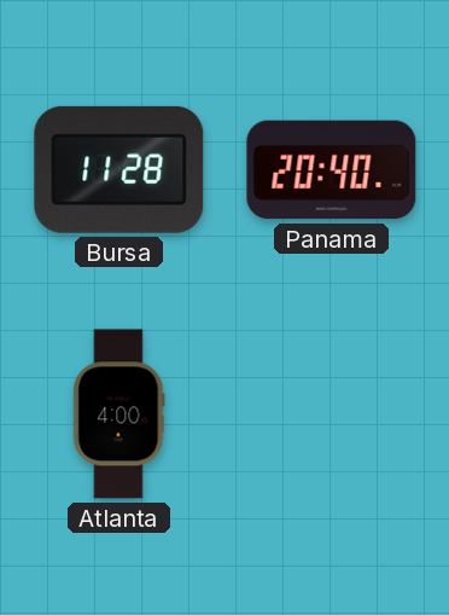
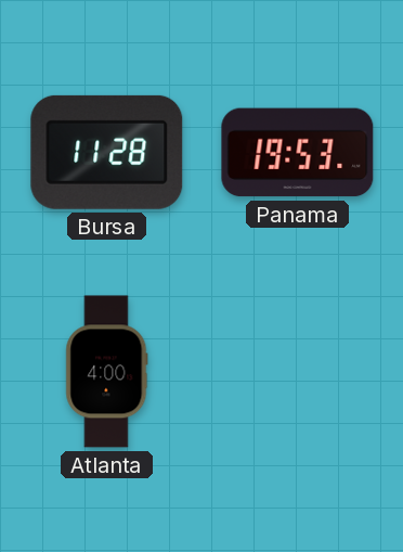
Panama: 20:40 -> 19:53
